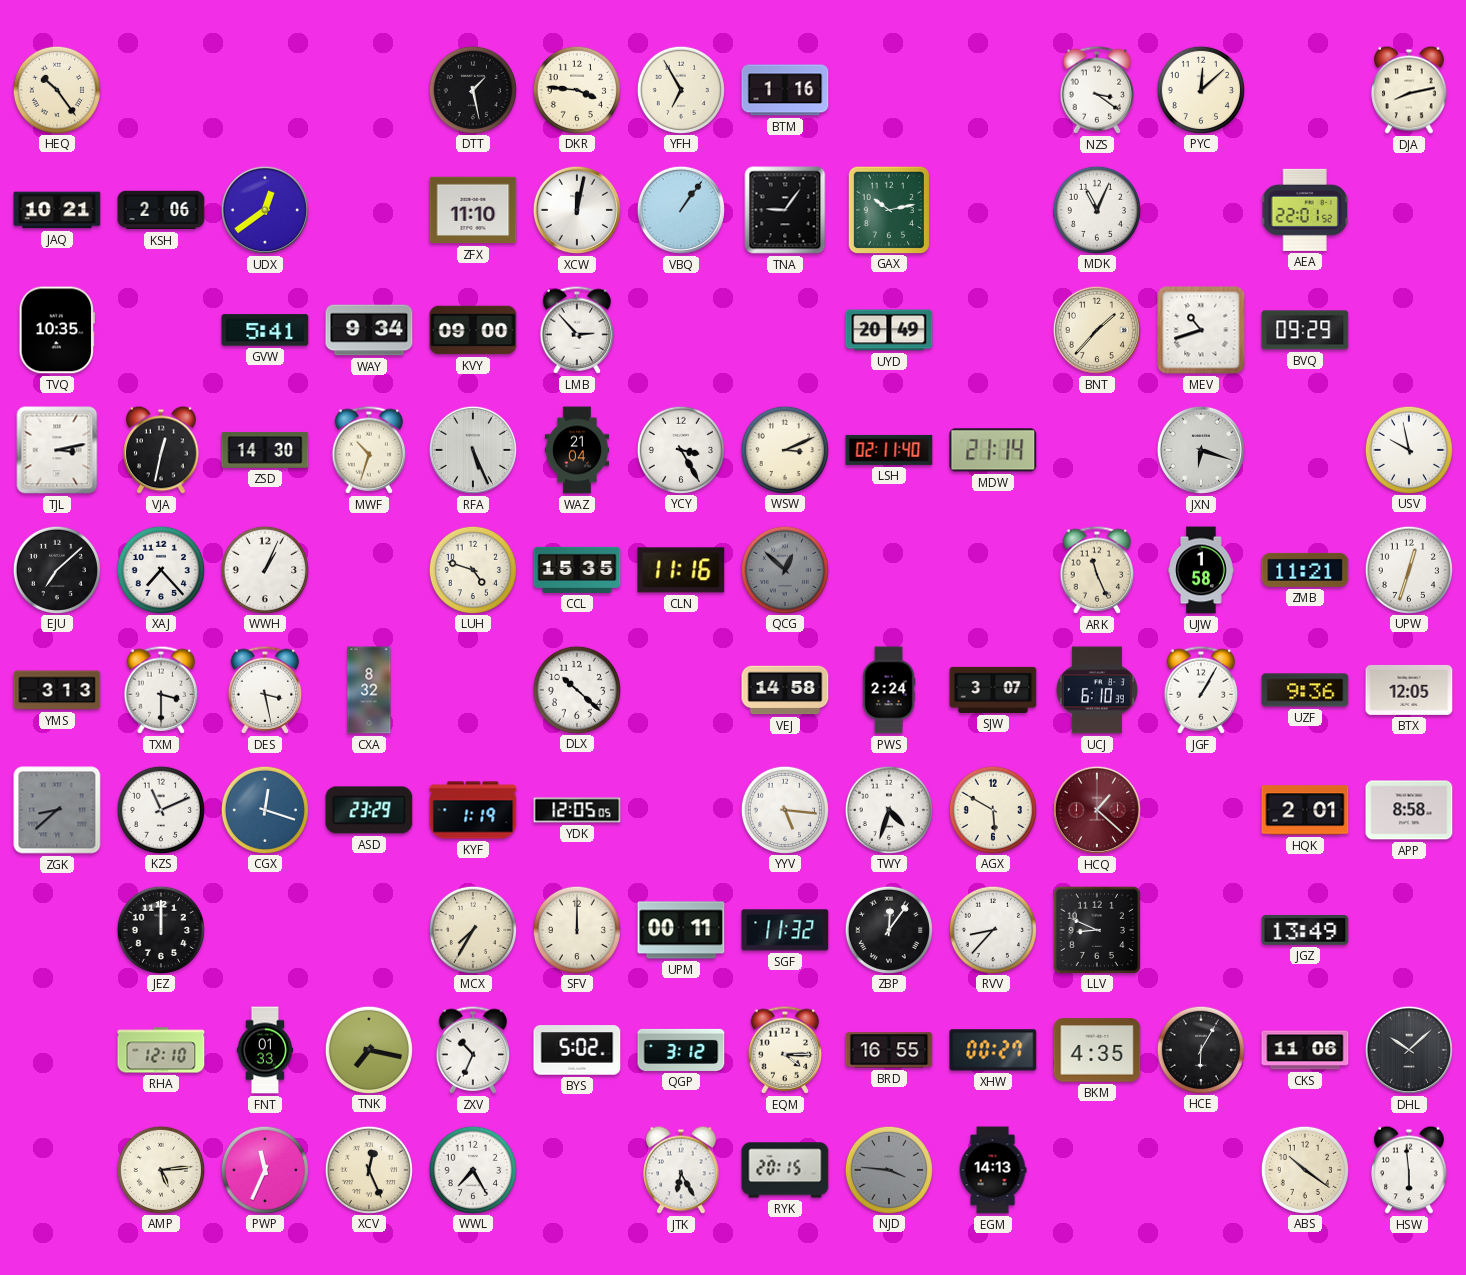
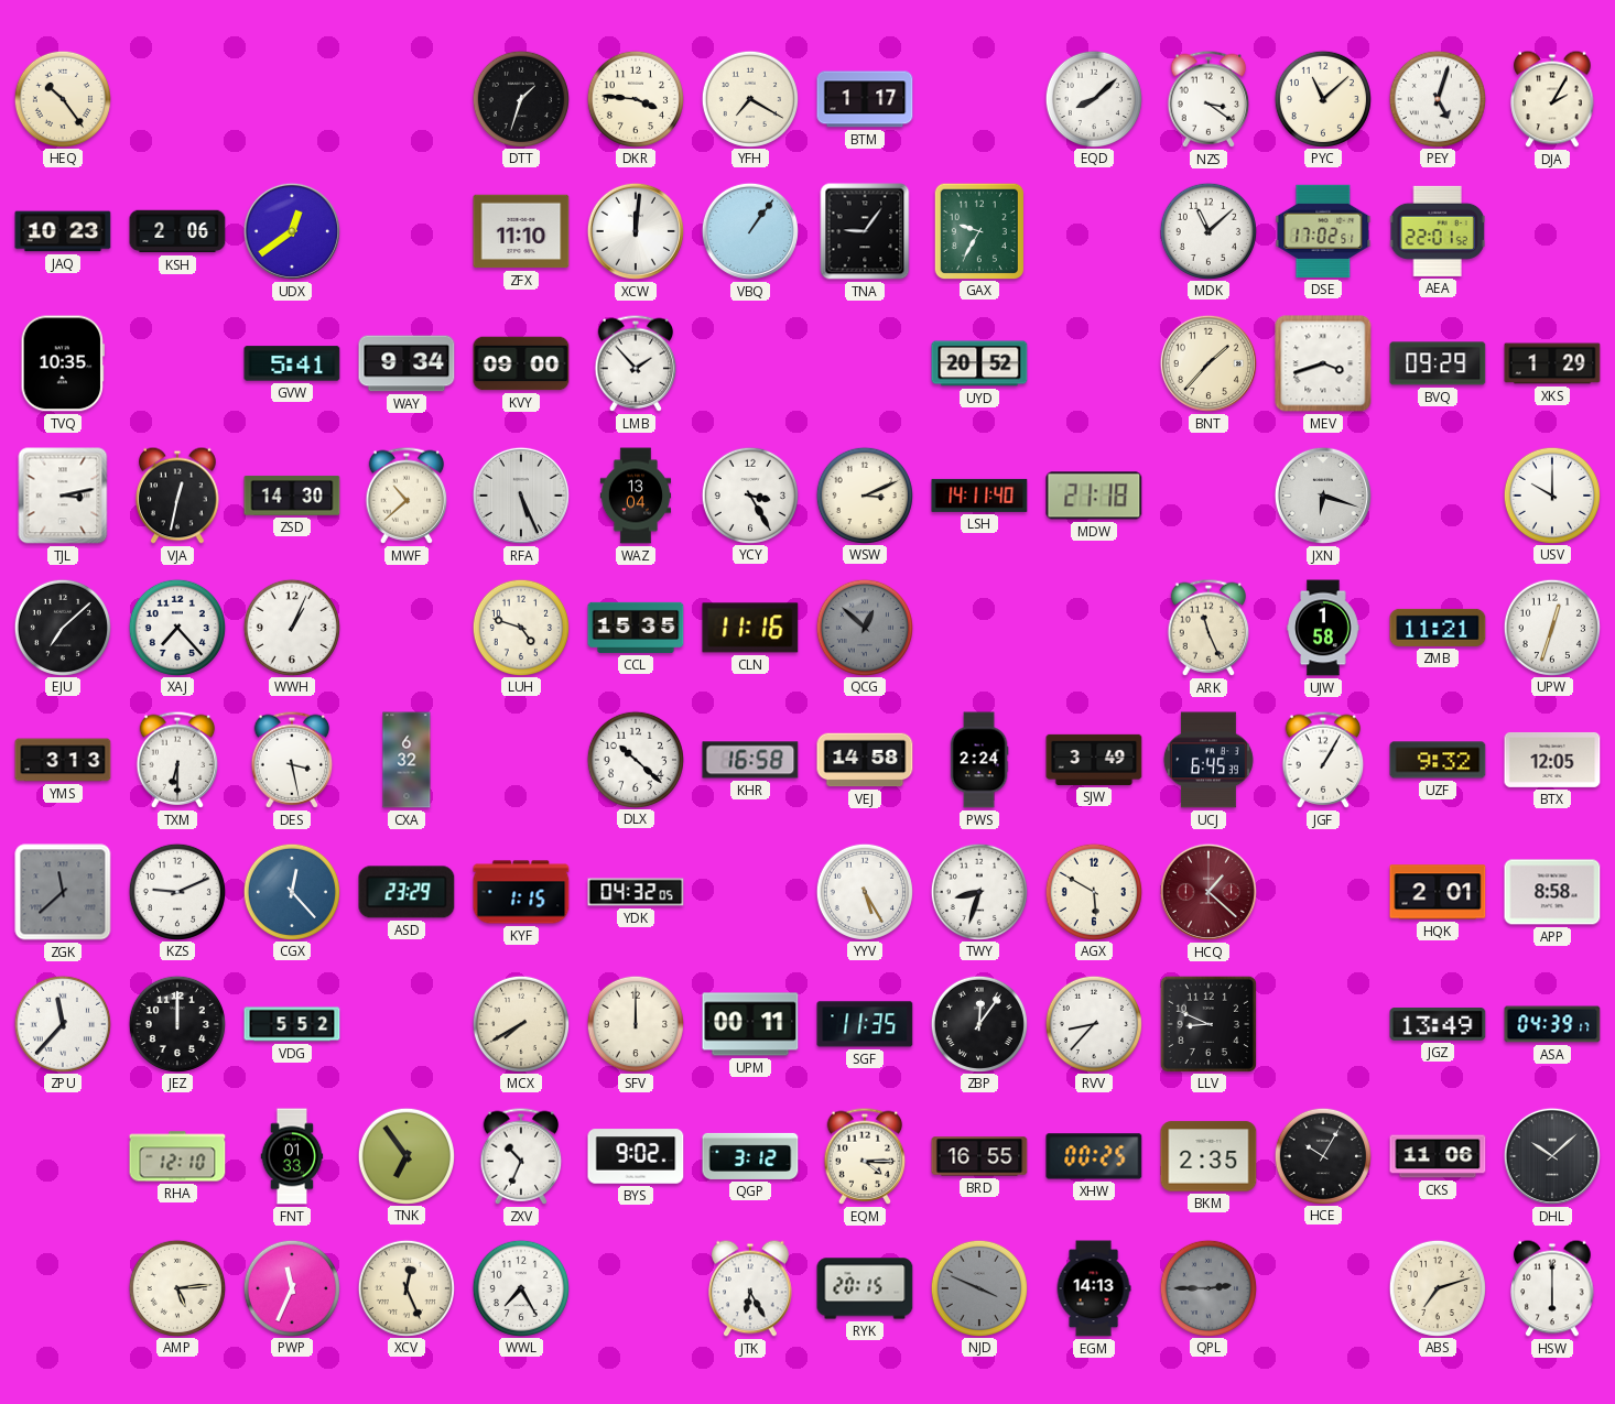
DTT: 1:28 -> 1:33
YFH: 6:55 -> 7:20
BTM: 1:16 -> 1:17
EQD: none -> 8:08
PYC: 12:08 -> 11:08
PEY: none -> 5:03
DJA: 8:13 -> 2:05
JAQ: 10:21 -> 10:23
XCW: 12:02 -> 12:01
GAX: 10:13 -> 9:35
MDK: 11:04 -> 11:08
DSE: none -> 17:02
LMB: 2:53 -> 1:53
UYD: 20:49 -> 20:52
MEV: 10:42 -> 3:42
XKS: none -> 1:29
MWF: 10:33 -> 10:38
WAZ: 21:04 -> 13:04
LSH: 02:11 -> 14:11
MDW: 21:14 -> 21:18
USV: 9:58 -> 10:00
TXM: 3:30 -> 6:30
CXA: 8:32 -> 6:32
KHR: none -> 16:58
SJW: 3:07 -> 3:49
UCJ: 6:10 -> 6:45
UZF: 9:36 -> 9:32
ZGK: 8:38 -> 11:38
KZS: 11:11 -> 9:11
CGX: 12:18 -> 12:23
KYF: 1:19 -> 1:15
YDK: 12:05 -> 04:32
YYV: 5:16 -> 5:25
TWY: 4:33 -> 8:33
ZPU: none -> 11:37
VDG: none -> 5:52
MCX: 7:35 -> 7:40
SGF: 11:32 -> 11:35
ASA: none -> 04:39
TNK: 7:17 -> 6:54
BYS: 5:02 -> 9:02
XHW: 00:27 -> 00:25
BKM: 4:35 -> 2:35
HCE: 6:05 -> 10:05
NJD: 3:46 -> 3:49
QPL: none -> 2:45
ABS: 10:21 -> 7:12
HSW: 5:59 -> 6:00
